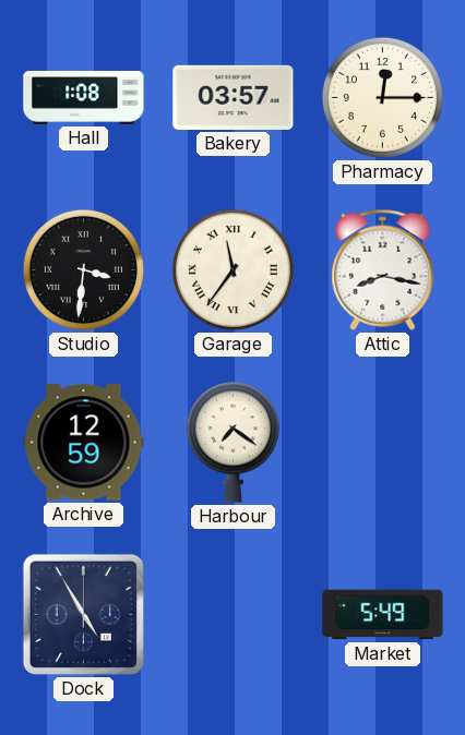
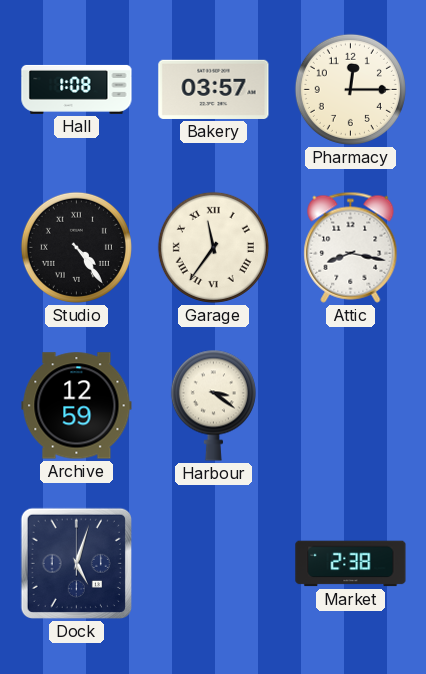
Studio: 3:31 -> 4:24
Harbour: 7:21 -> 3:21
Dock: 4:55 -> 5:03
Market: 5:49 -> 2:38
